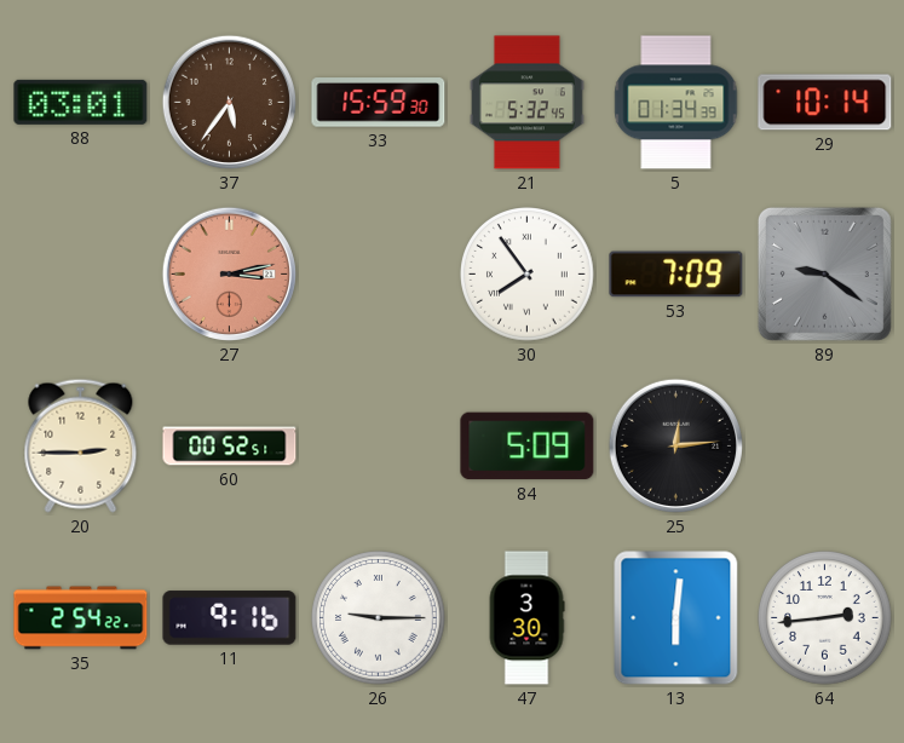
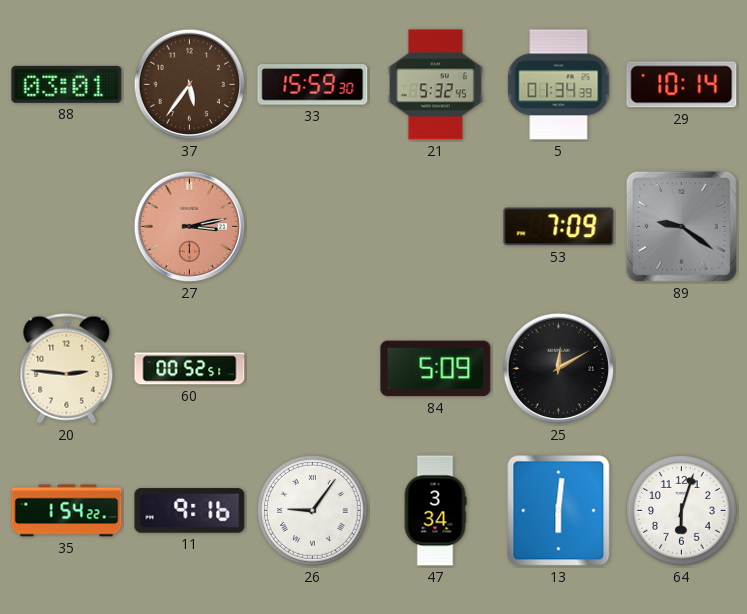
30: 7:54 -> none
20: 2:45 -> 2:46
25: 12:14 -> 12:10
35: 2:54 -> 1:54
26: 9:15 -> 9:06
47: 3:30 -> 3:34
64: 2:44 -> 6:03
